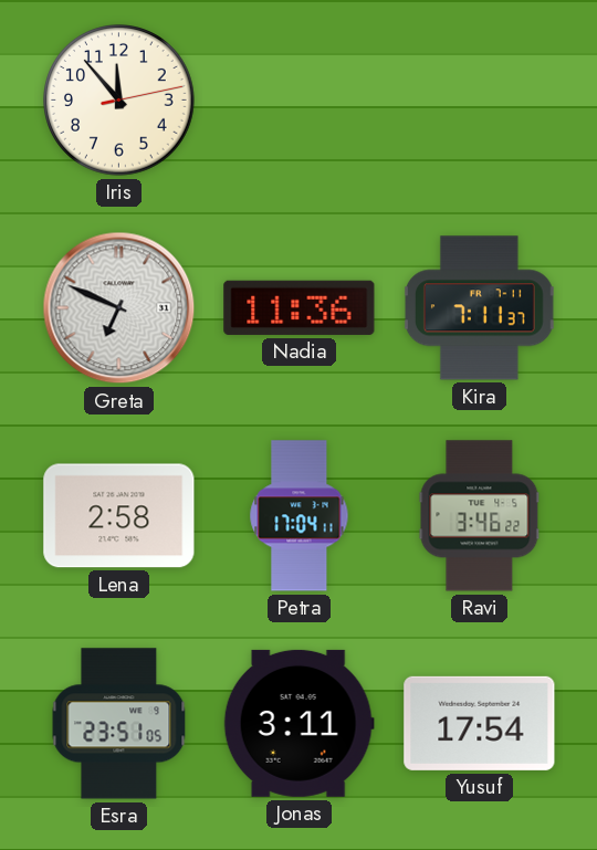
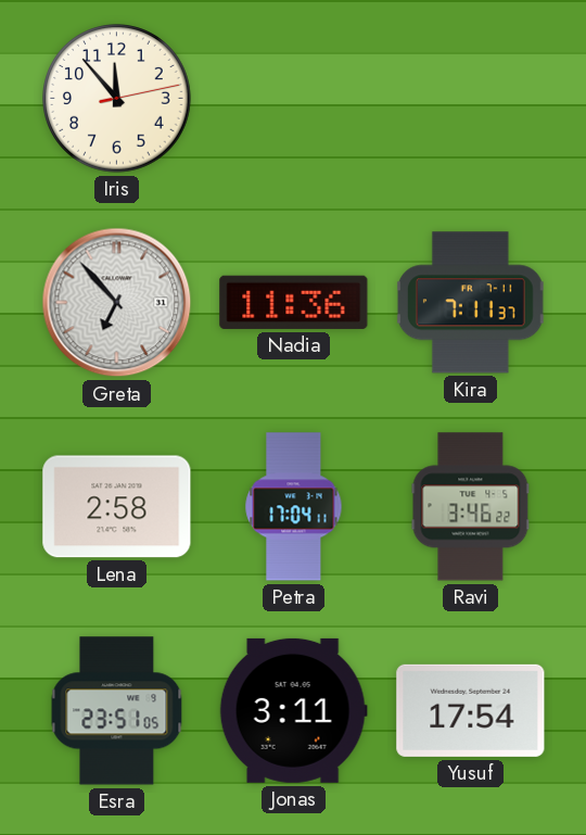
Greta: 6:49 -> 6:53
